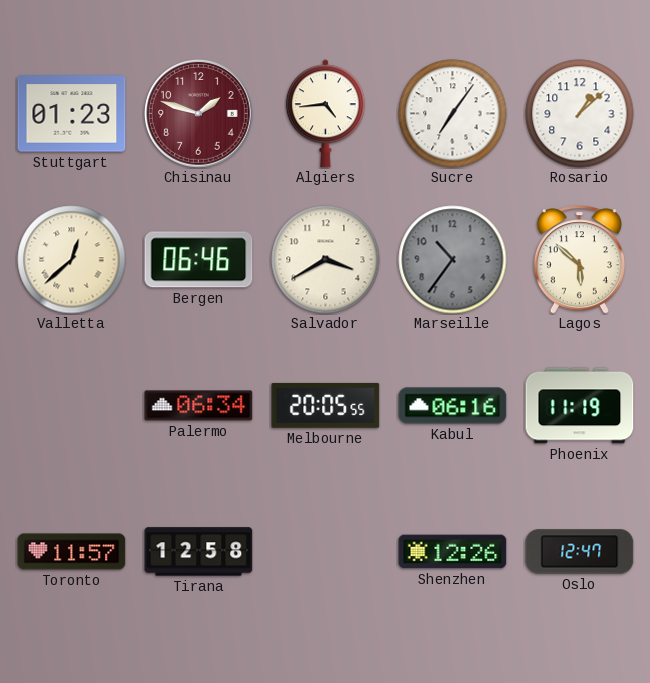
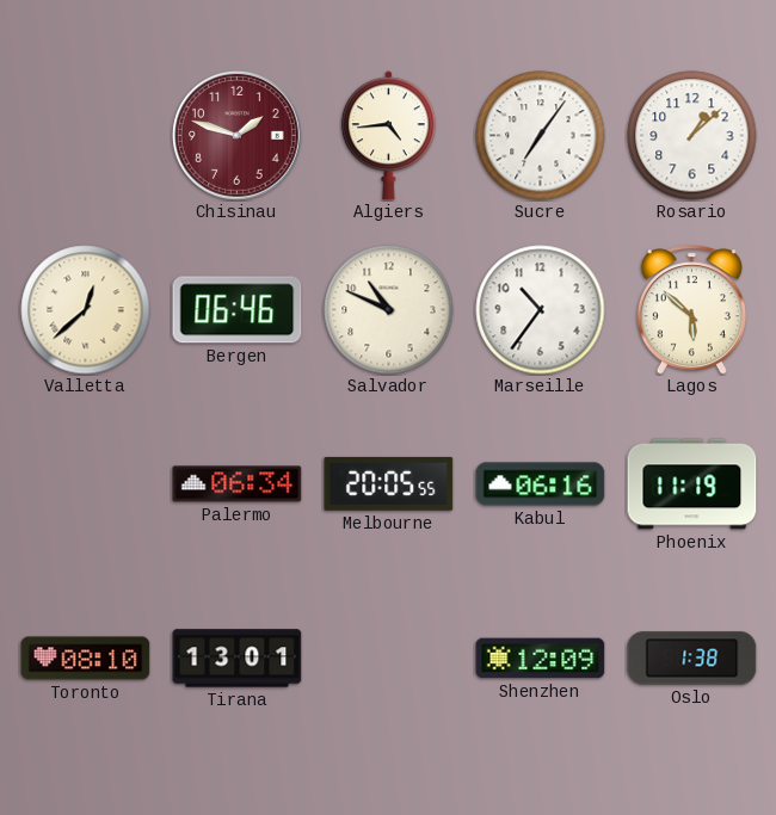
Stuttgart: 01:23 -> none
Salvador: 3:40 -> 10:49
Marseille dial: grey -> white
Toronto: 11:57 -> 08:10
Tirana: 12:58 -> 13:01
Shenzhen: 12:26 -> 12:09
Oslo: 12:47 -> 1:38
